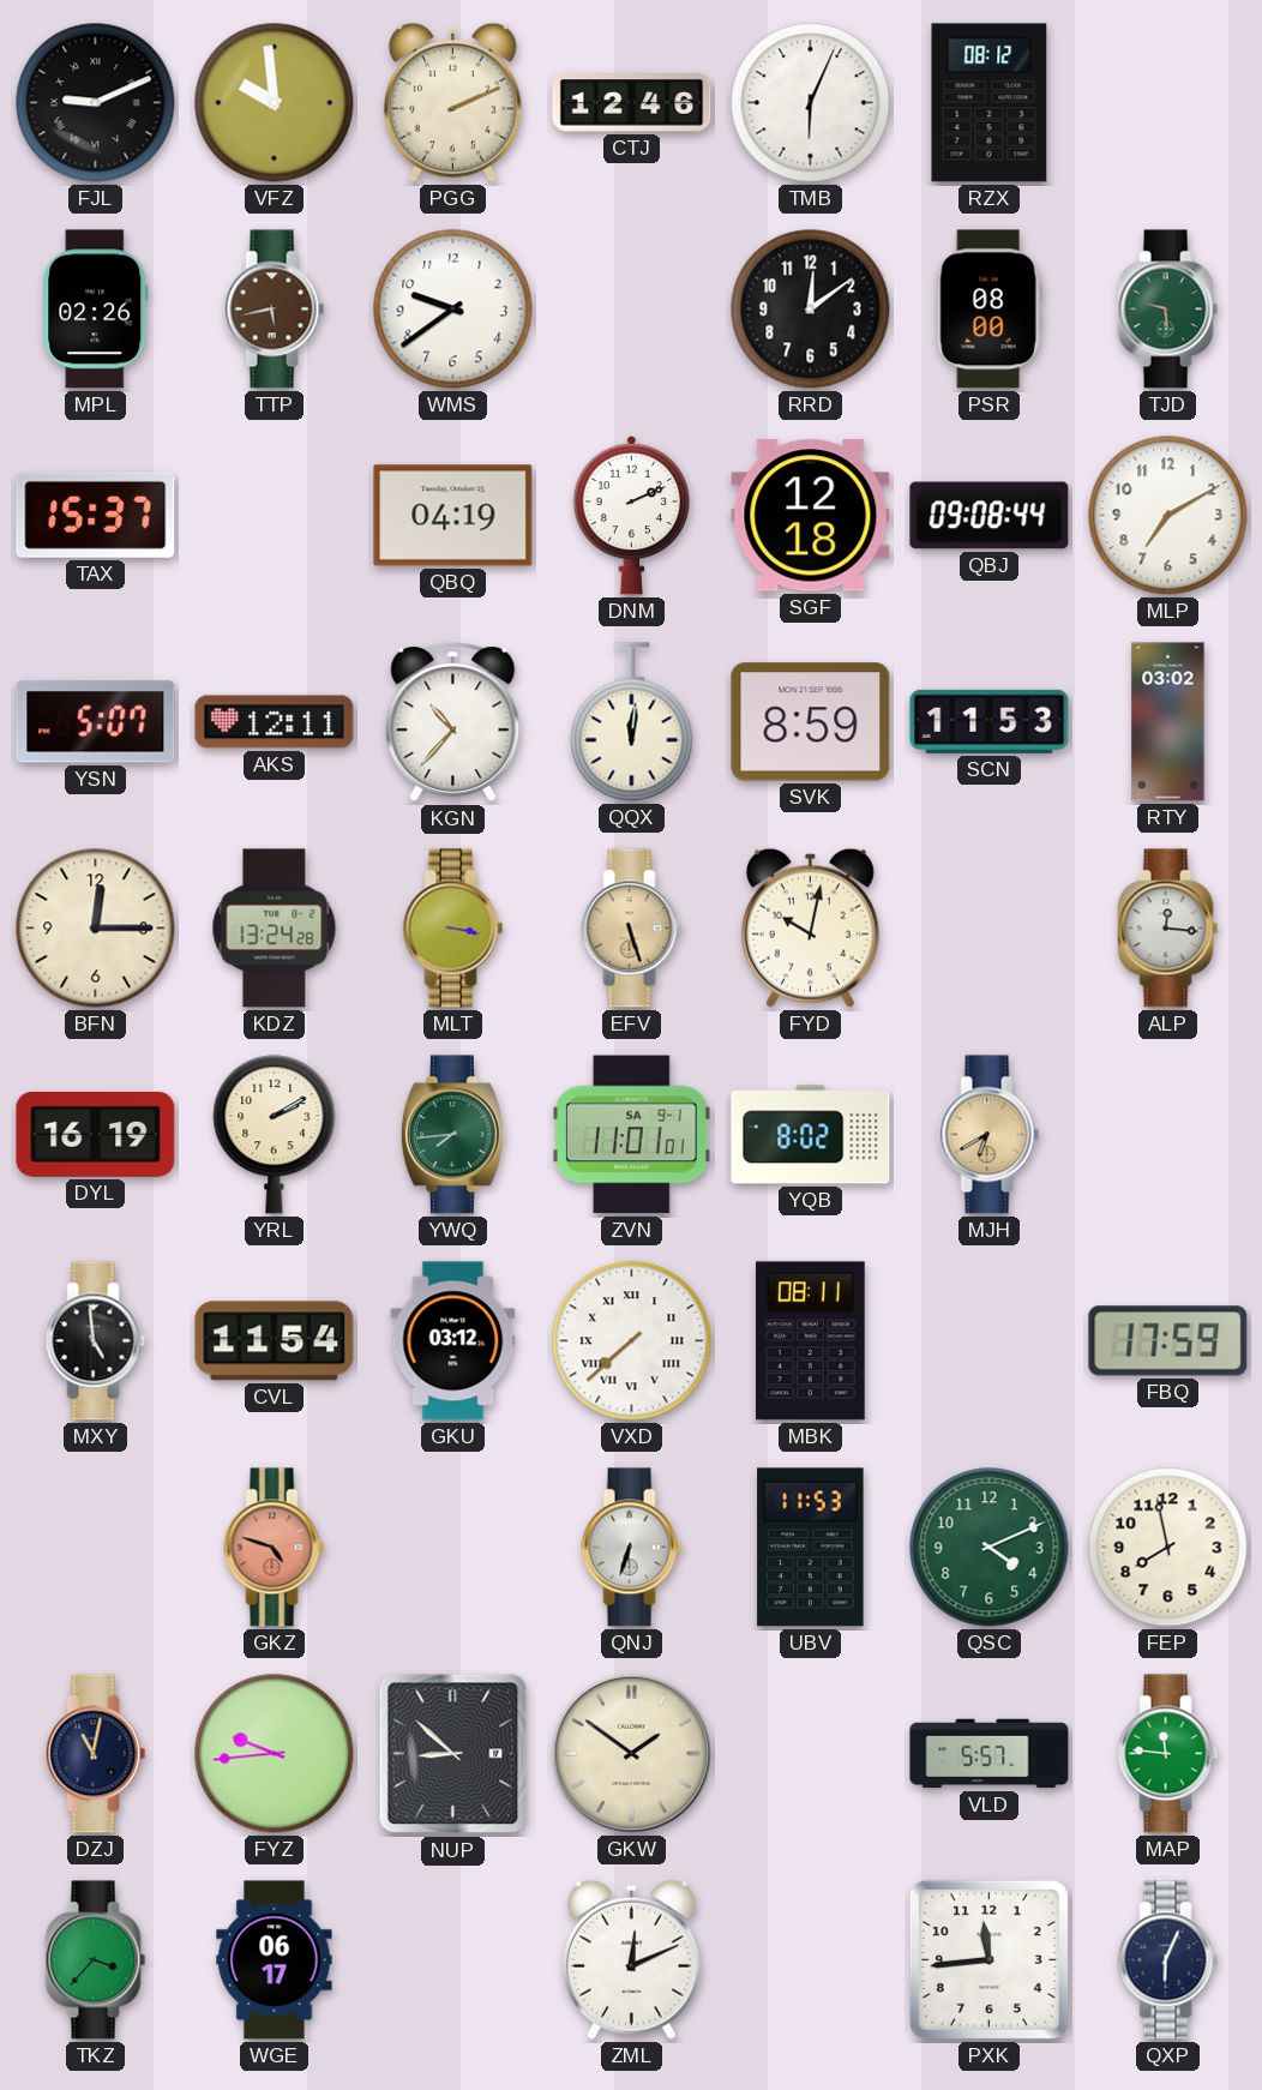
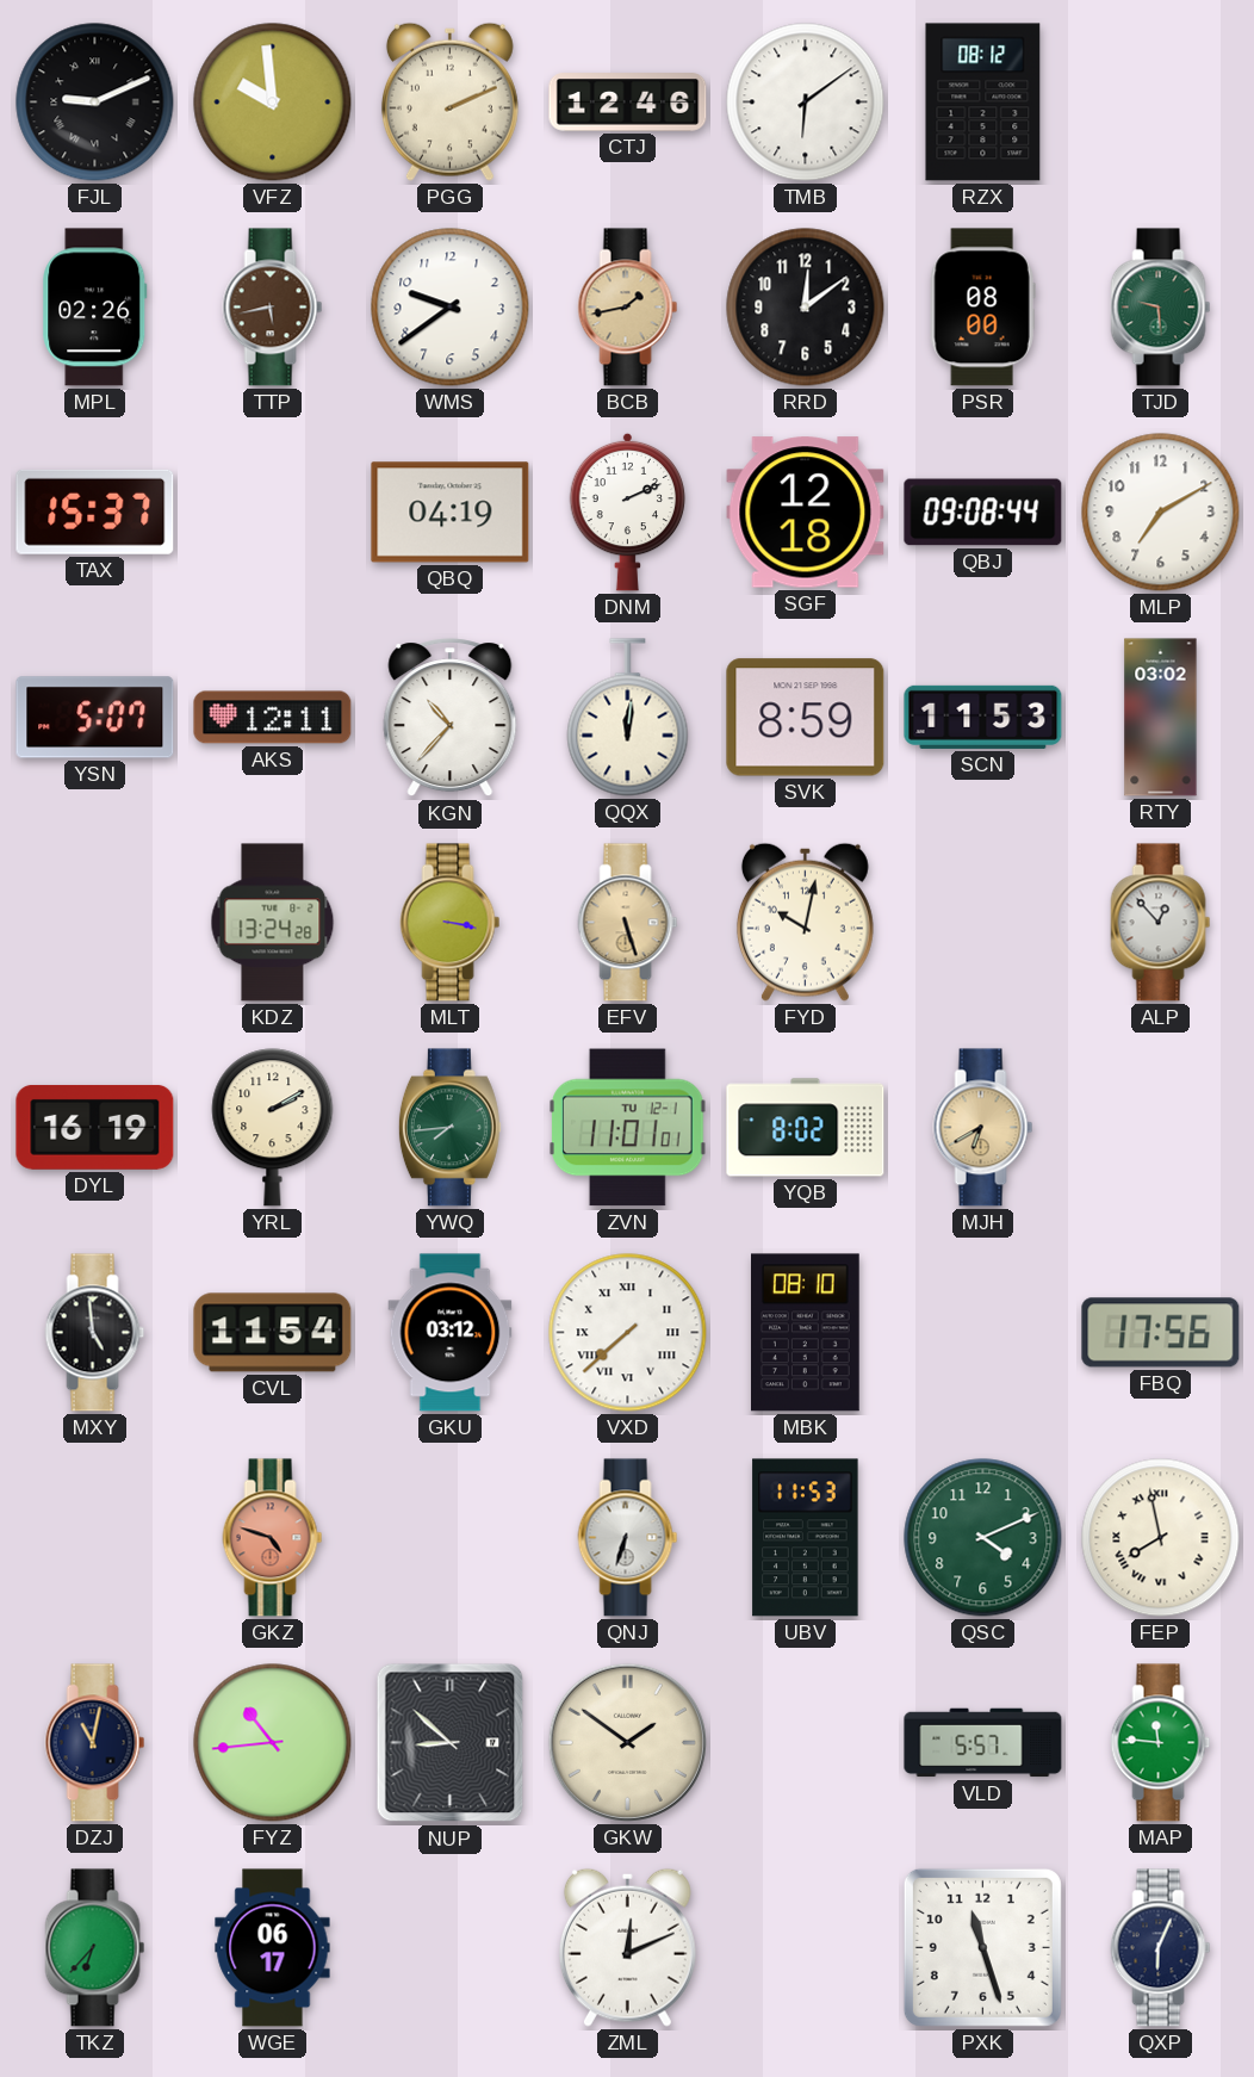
TMB: 6:04 -> 6:09
BCB: none -> 1:43
BFN: 12:15 -> none
ALP: 12:16 -> 12:53
ZVN date: SA 9-1 -> TU 12-1
MBK: 08:11 -> 08:10
FBQ: 17:59 -> 17:56
FEP numerals: Arabic -> Roman
FYZ: 9:44 -> 10:44
TKZ: 3:37 -> 6:37
PXK: 11:44 -> 11:27
